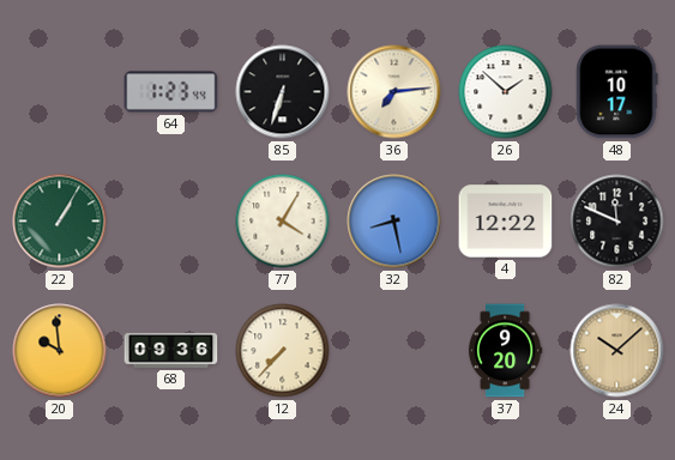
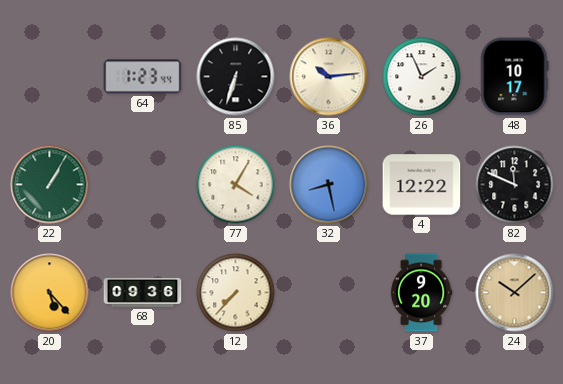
36: 7:14 -> 10:14
26: 1:52 -> 1:56
20: 9:59 -> 5:23
